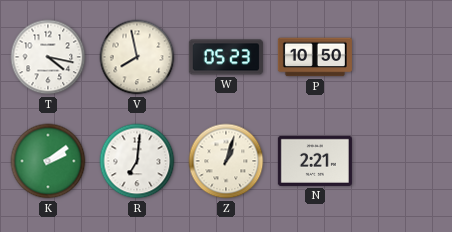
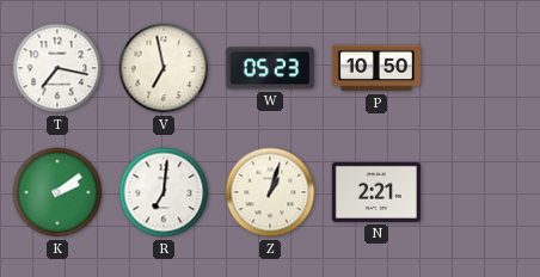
T: 4:17 -> 7:17
V: 7:58 -> 6:58
